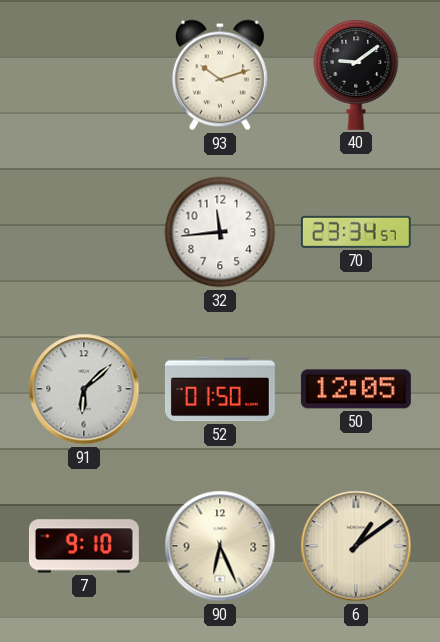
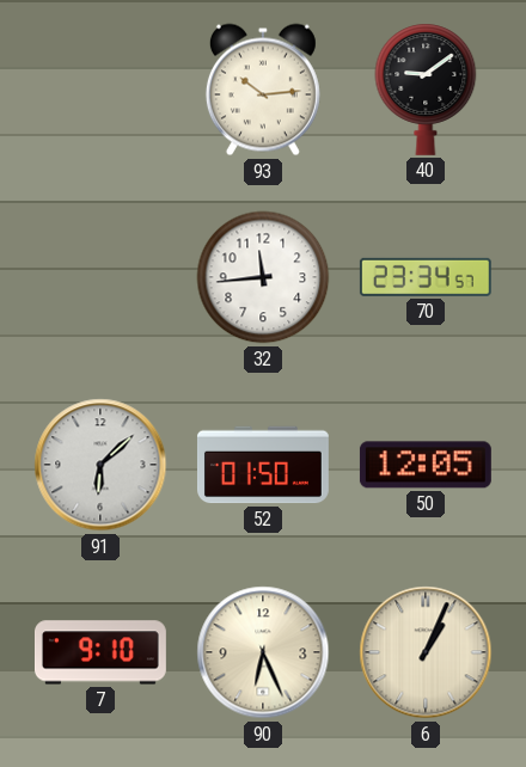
93: 10:12 -> 10:14
6: 1:09 -> 1:04
